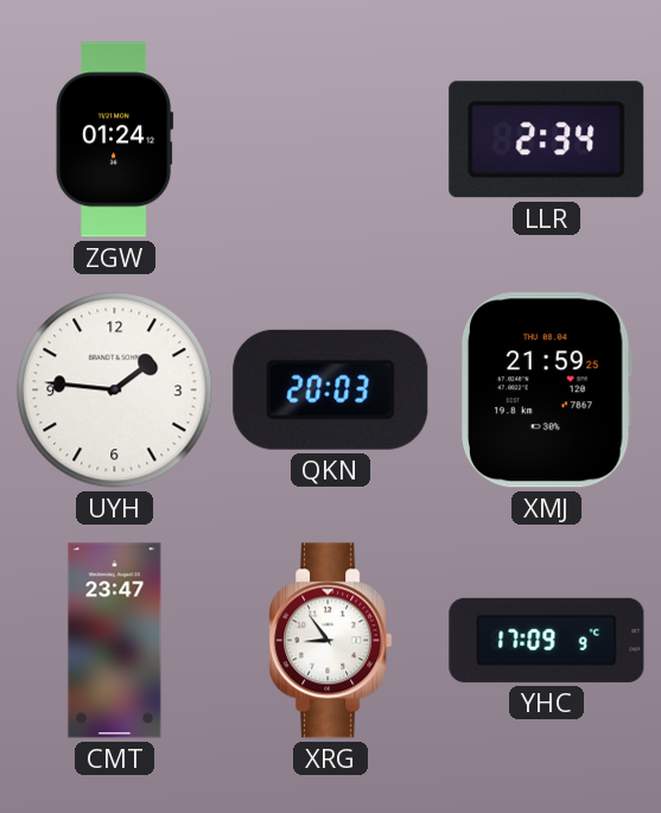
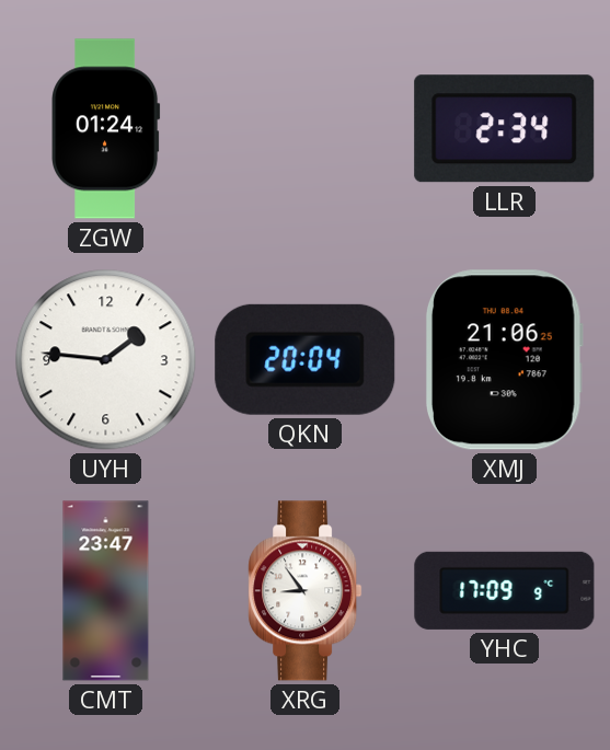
QKN: 20:03 -> 20:04
XMJ: 21:59 -> 21:06
